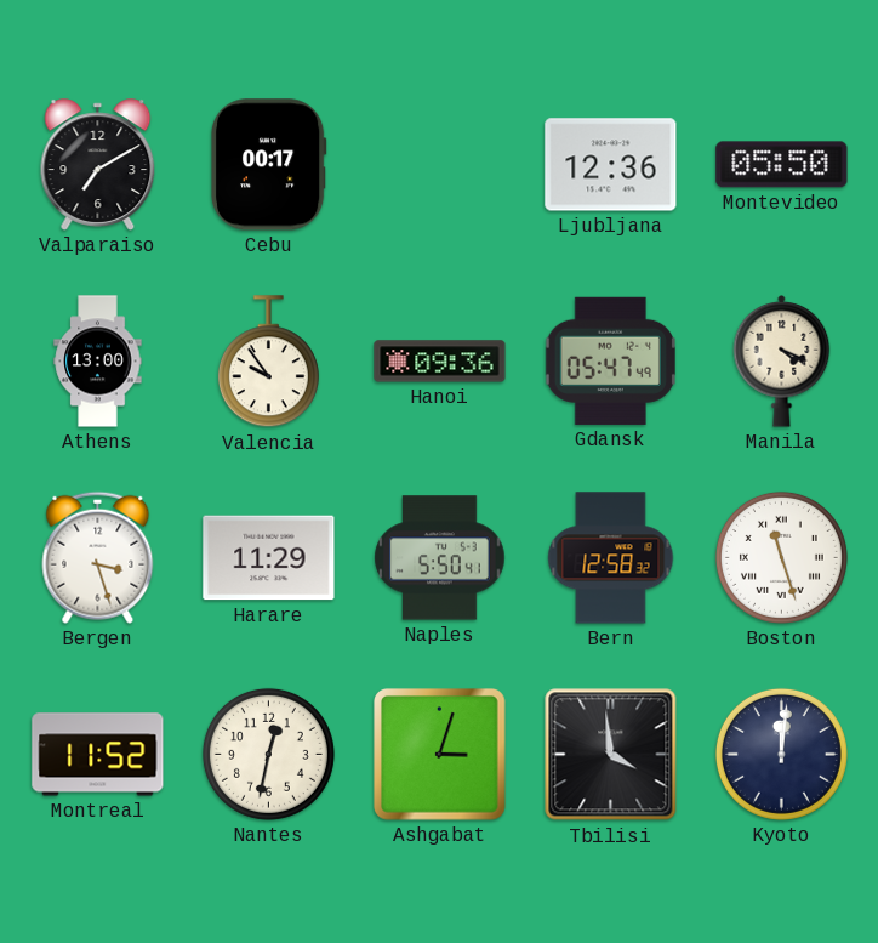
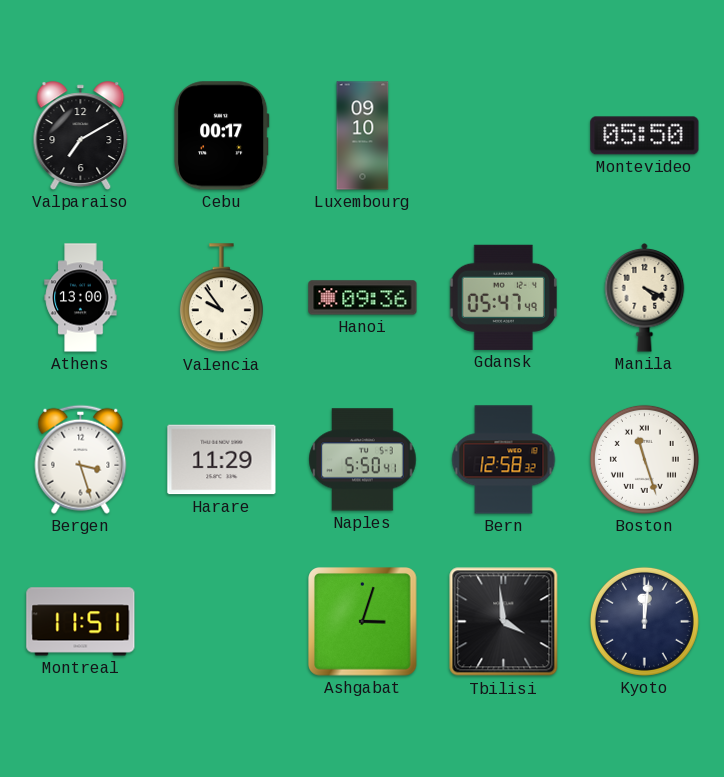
Luxembourg: none -> 09:10
Ljubljana: 12:36 -> none
Montreal: 11:52 -> 11:51
Nantes: 12:32 -> none
